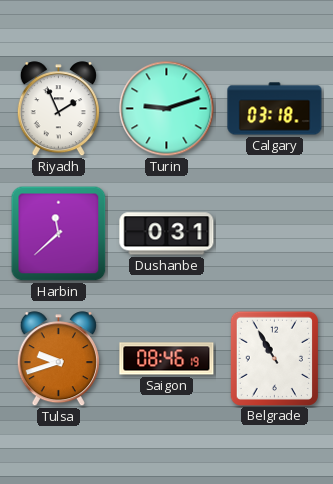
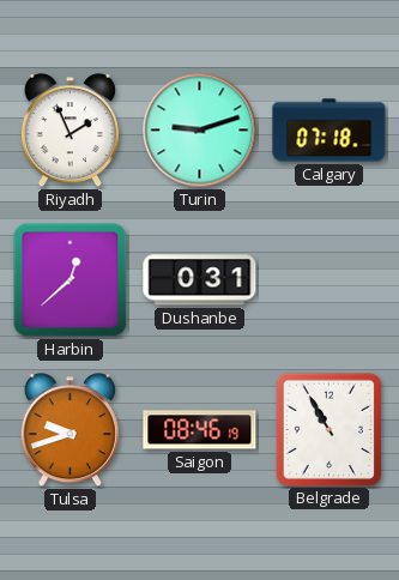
Calgary: 03:18 -> 07:18
Harbin: 11:38 -> 12:38
